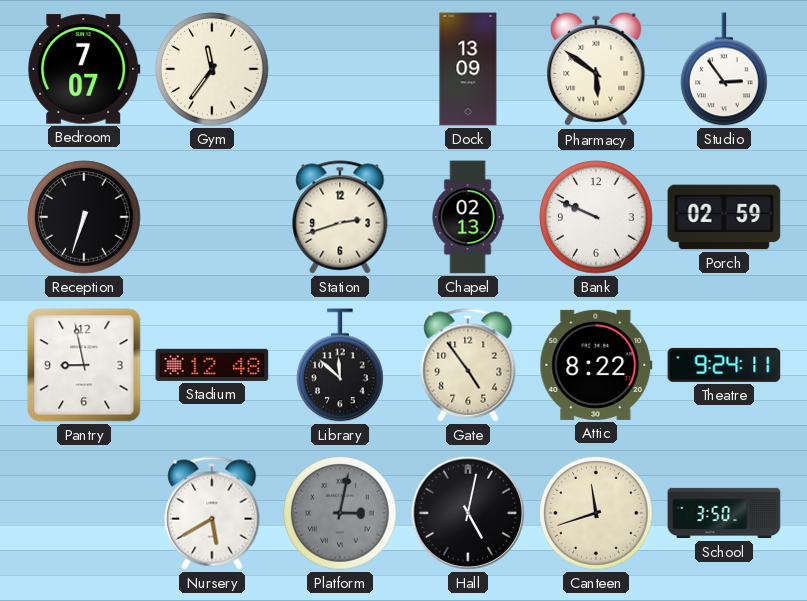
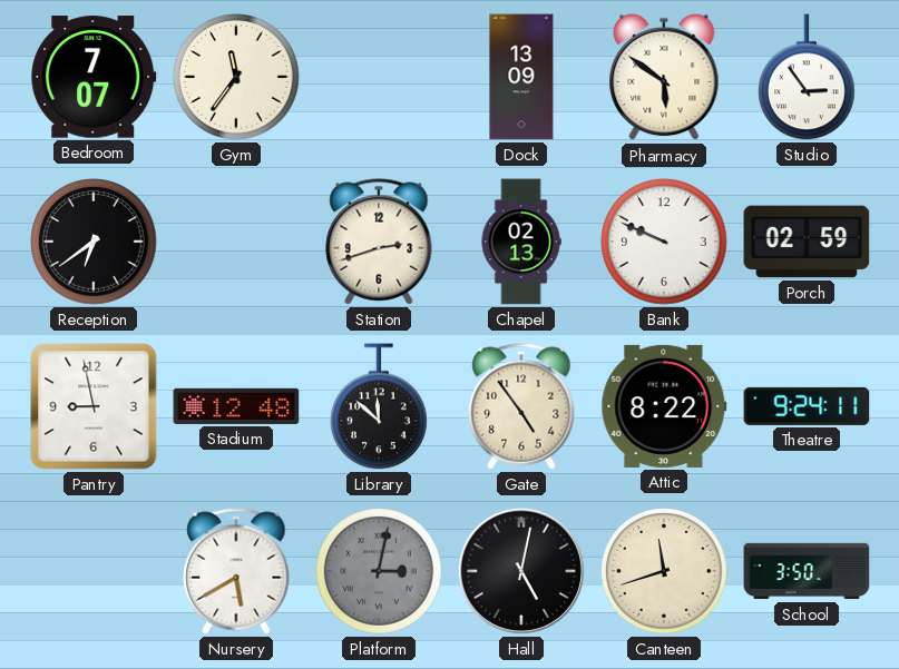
Reception: 6:33 -> 6:39
